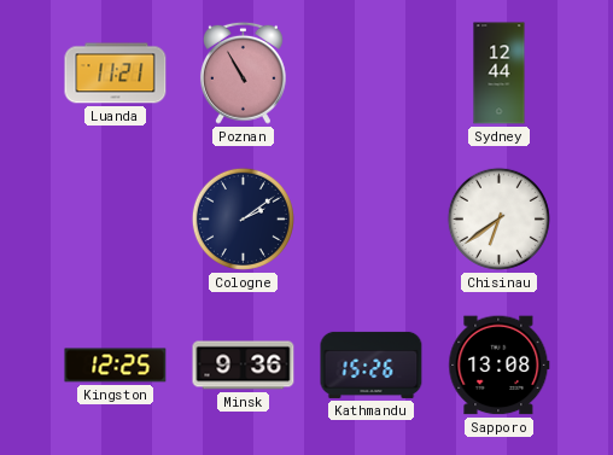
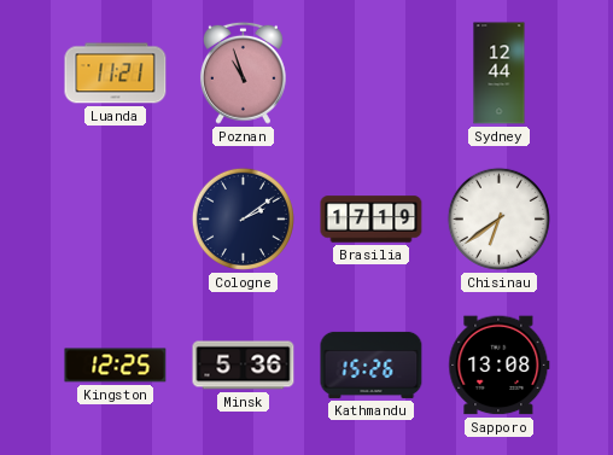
Poznan: 10:55 -> 10:57
Brasilia: none -> 17:19
Minsk: 9:36 -> 5:36
